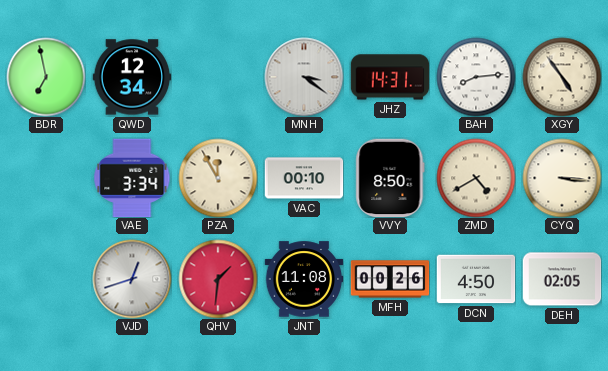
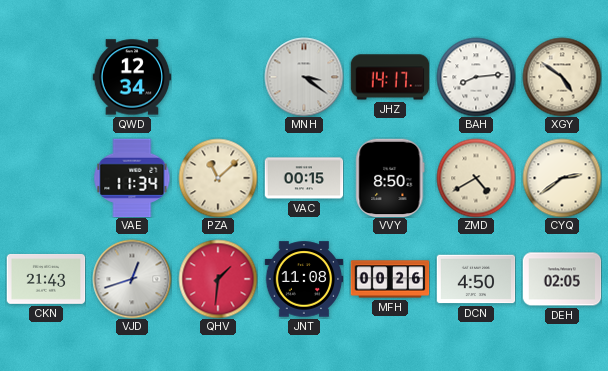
BDR: 6:58 -> none
JHZ: 14:31 -> 14:17
XGY: 4:54 -> 4:51
VAE: 3:34 -> 11:34
PZA: 11:55 -> 11:08
VAC: 00:10 -> 00:15
CYQ: 3:16 -> 2:39
CKN: none -> 21:43
